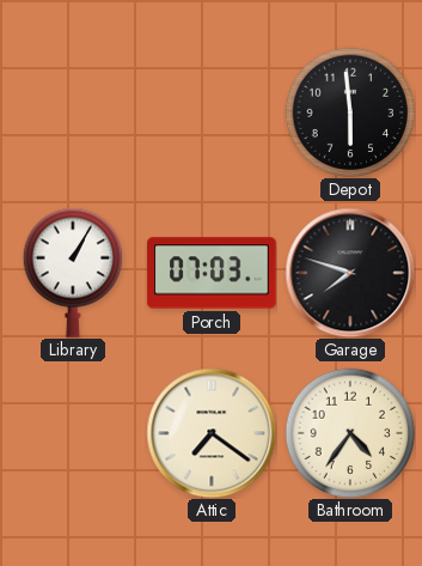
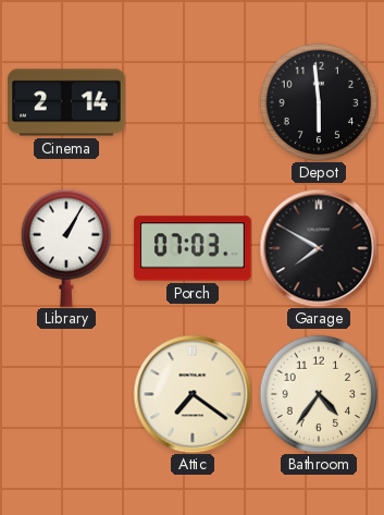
Cinema: none -> 2:14
Garage: 7:48 -> 7:50
